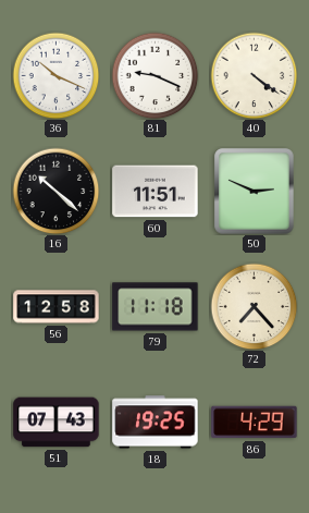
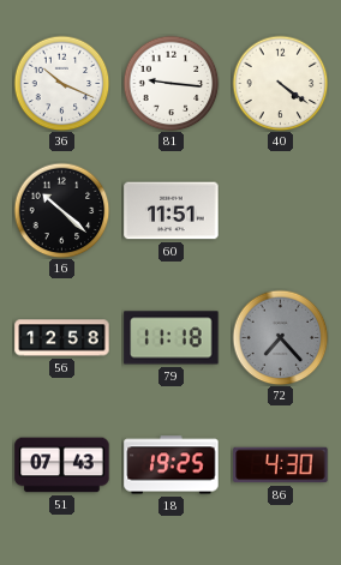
81: 9:19 -> 9:16
50: 2:49 -> none
72 dial: cream -> grey
86: 4:29 -> 4:30
